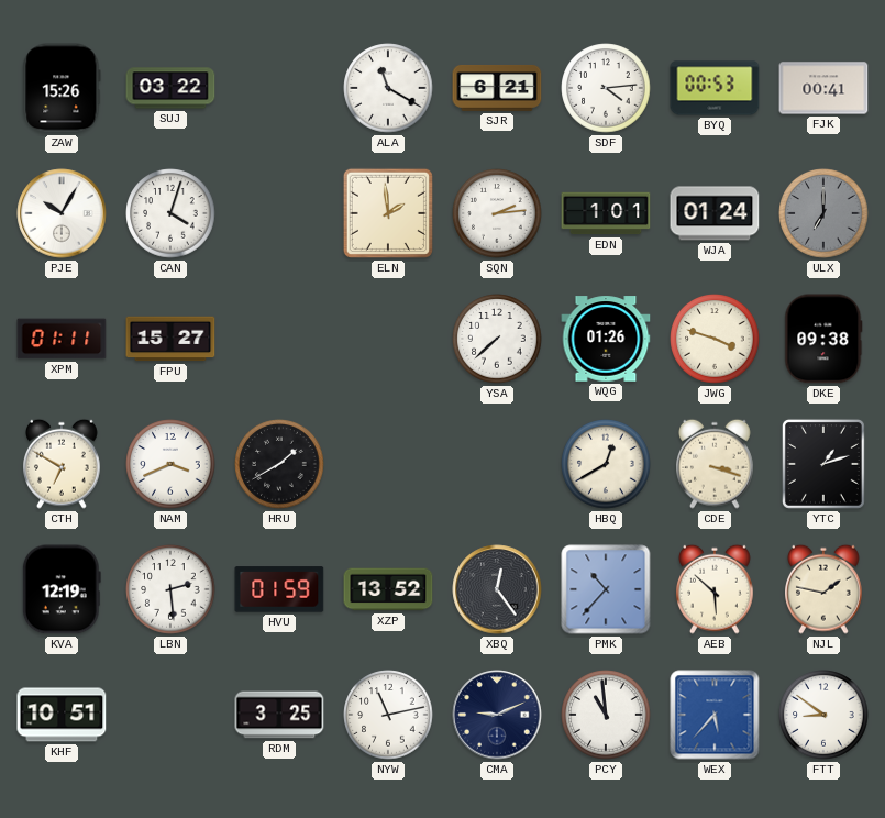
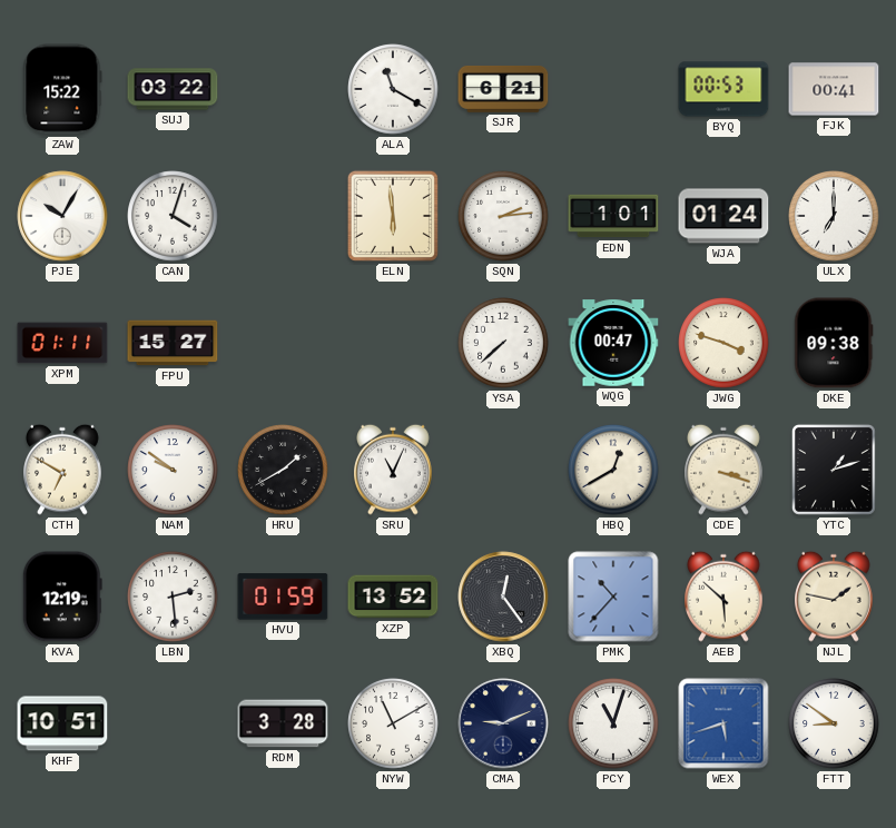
ZAW: 15:26 -> 15:22
SDF: 4:14 -> none
ELN: 1:59 -> 5:59
ULX dial: grey -> white
WQG: 01:26 -> 00:47
NAM: 3:41 -> 9:51
SRU: none -> 11:04
RDM: 3:25 -> 3:28
NYW: 11:13 -> 11:10
PCY: 10:59 -> 11:03
WEX: 5:37 -> 5:42
